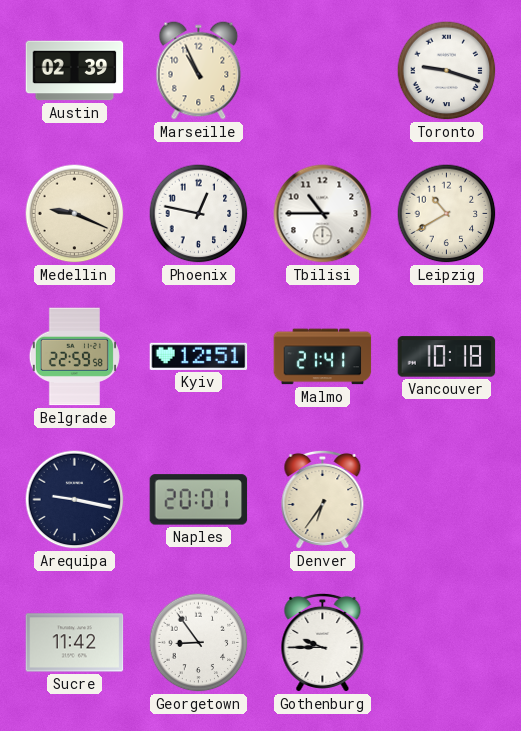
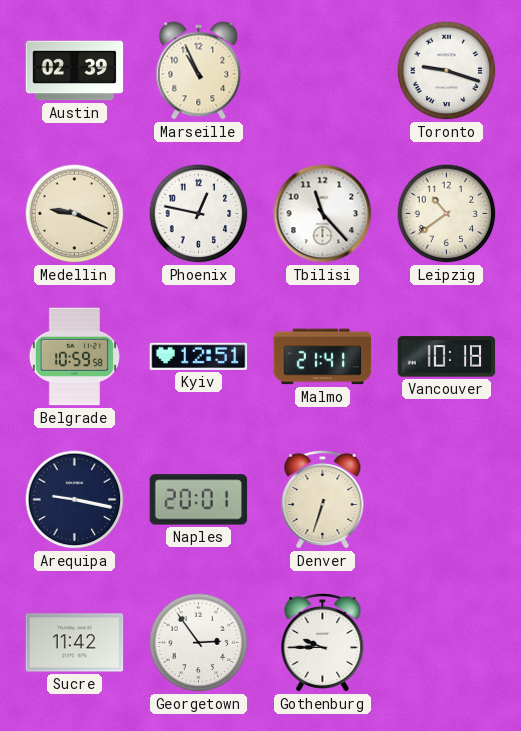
Tbilisi: 10:45 -> 11:23
Leipzig: 10:40 -> 10:39
Belgrade: 22:59 -> 10:59
Denver: 6:36 -> 6:33
Georgetown: 8:54 -> 2:54
